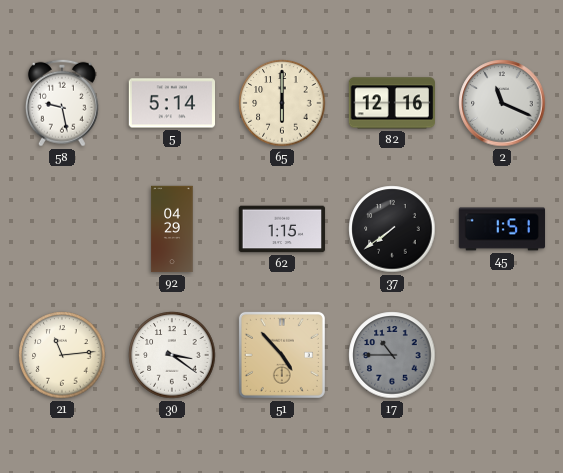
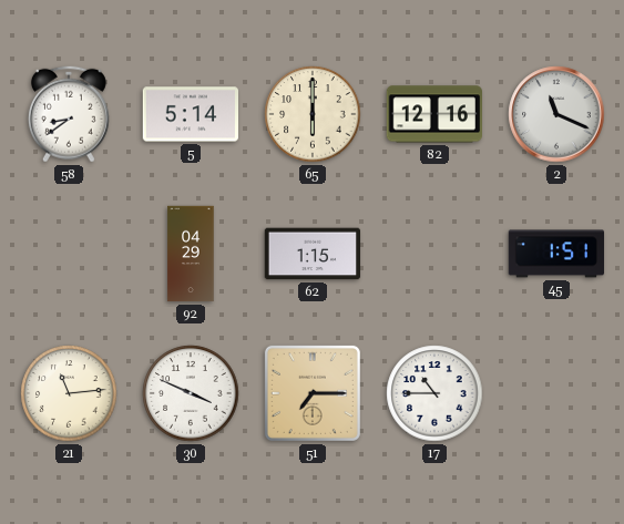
58: 9:28 -> 8:39
37: 7:39 -> none
30: 3:21 -> 3:49
51: 4:53 -> 7:15
17 dial: grey -> white
